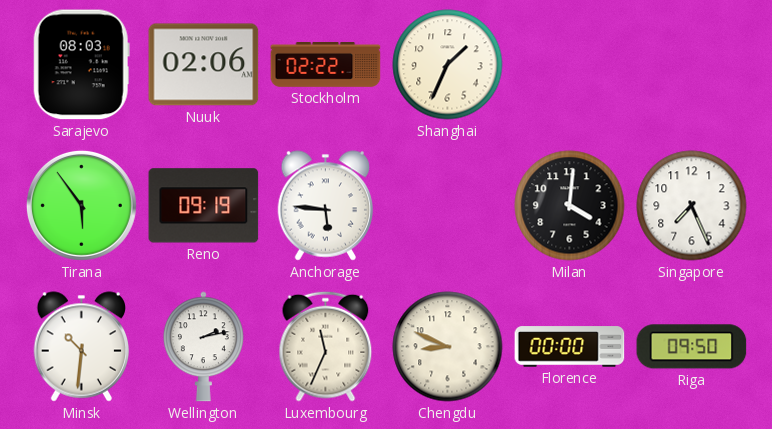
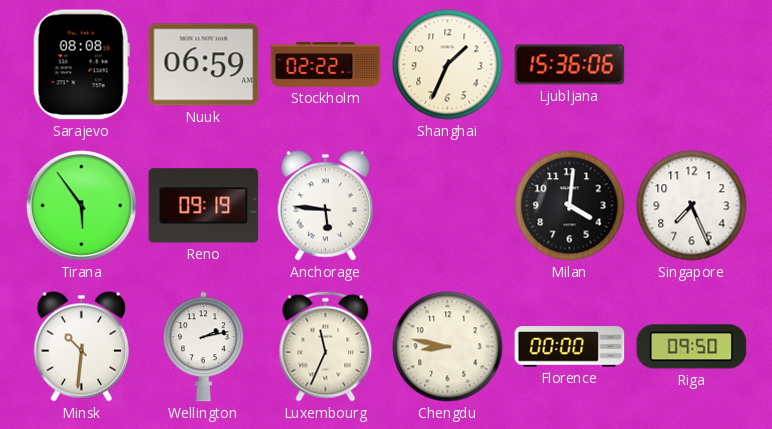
Sarajevo: 08:03 -> 08:08
Nuuk: 02:06 -> 06:59
Ljubljana: none -> 15:36
Chengdu: 8:49 -> 8:47
